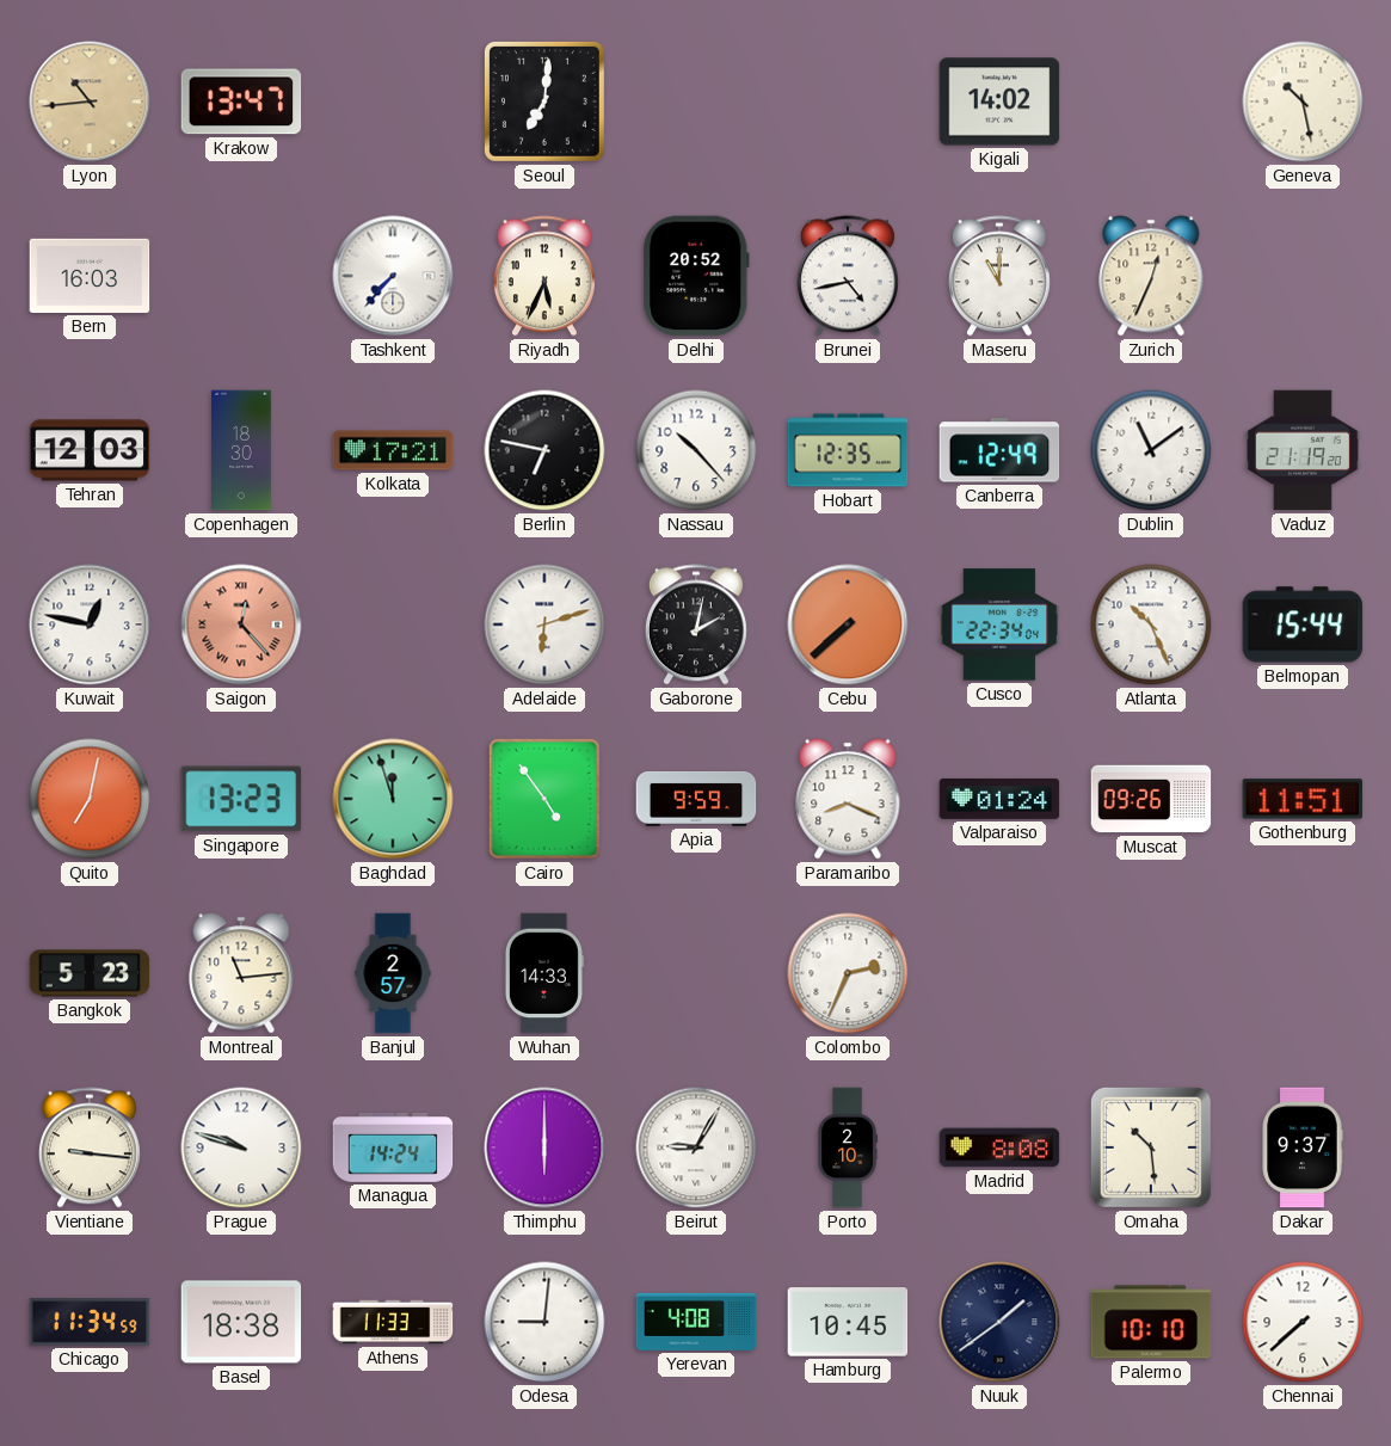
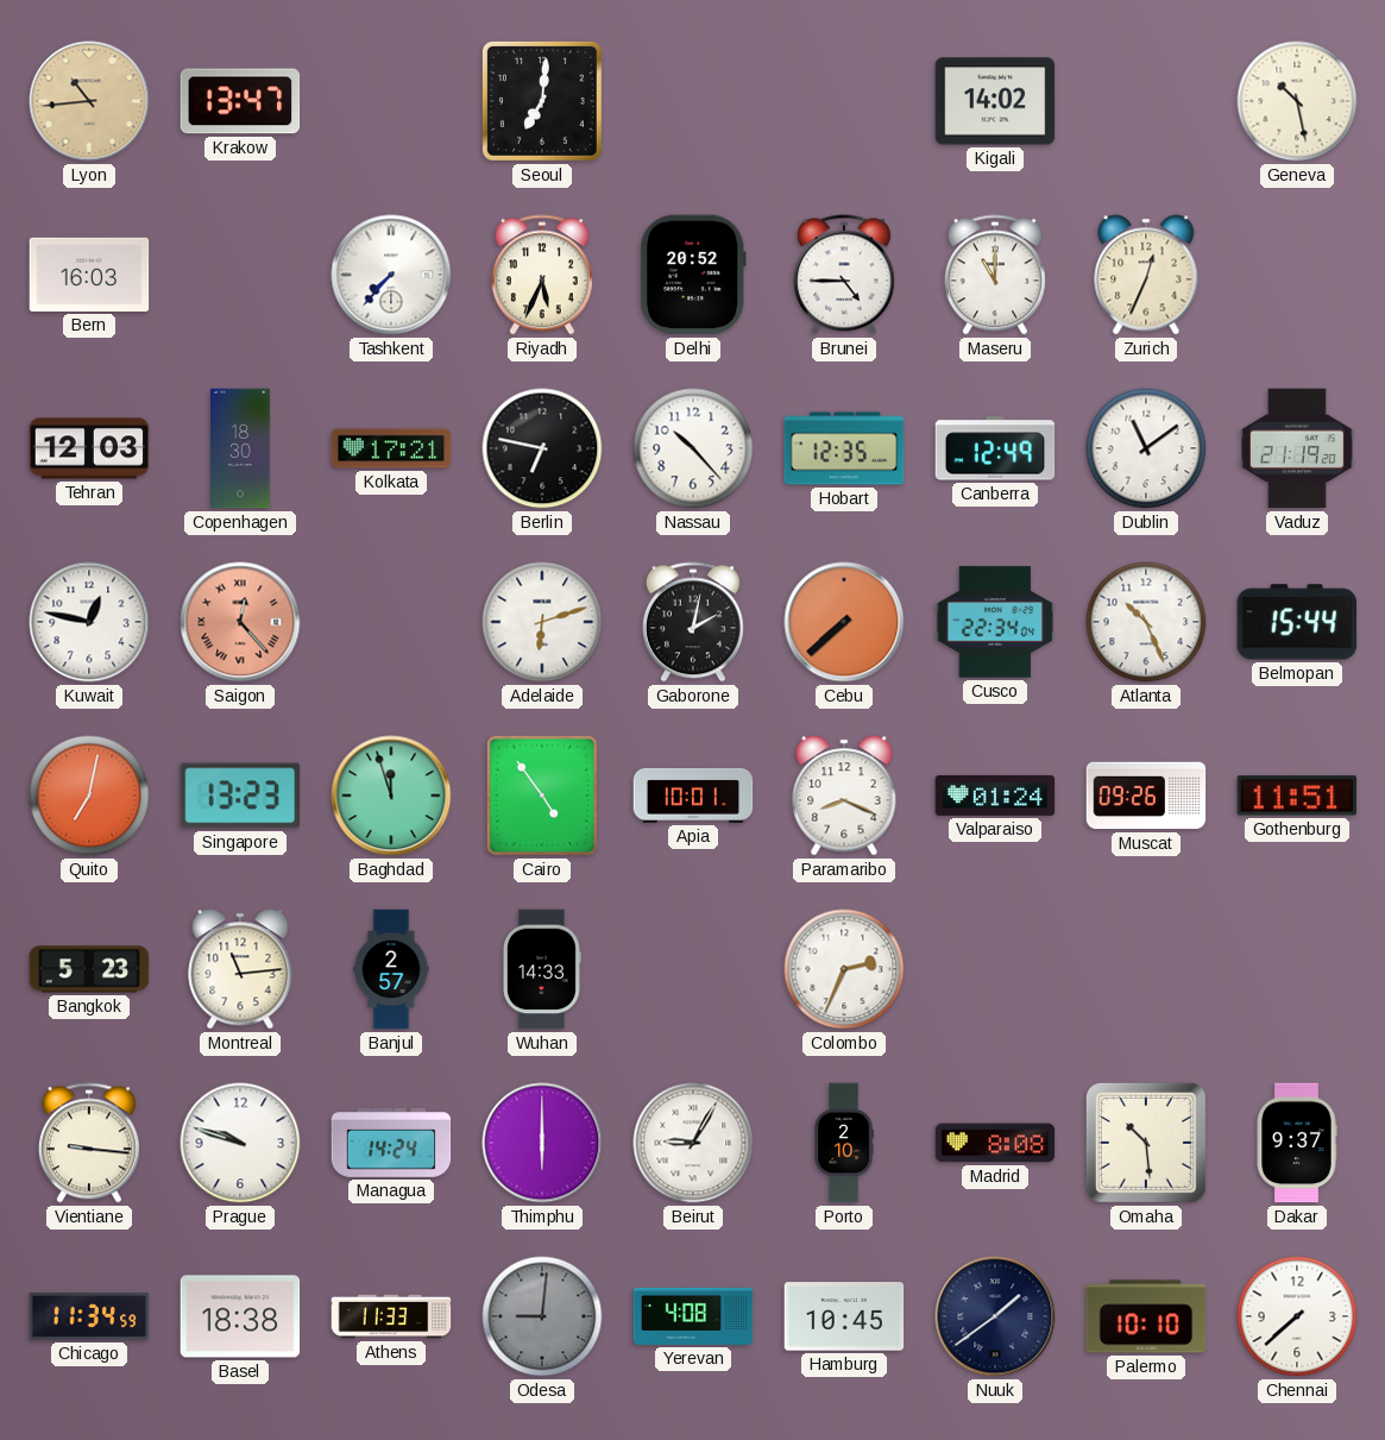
Brunei: 4:43 -> 4:45
Apia: 9:59 -> 10:01
Odesa dial: white -> grey
